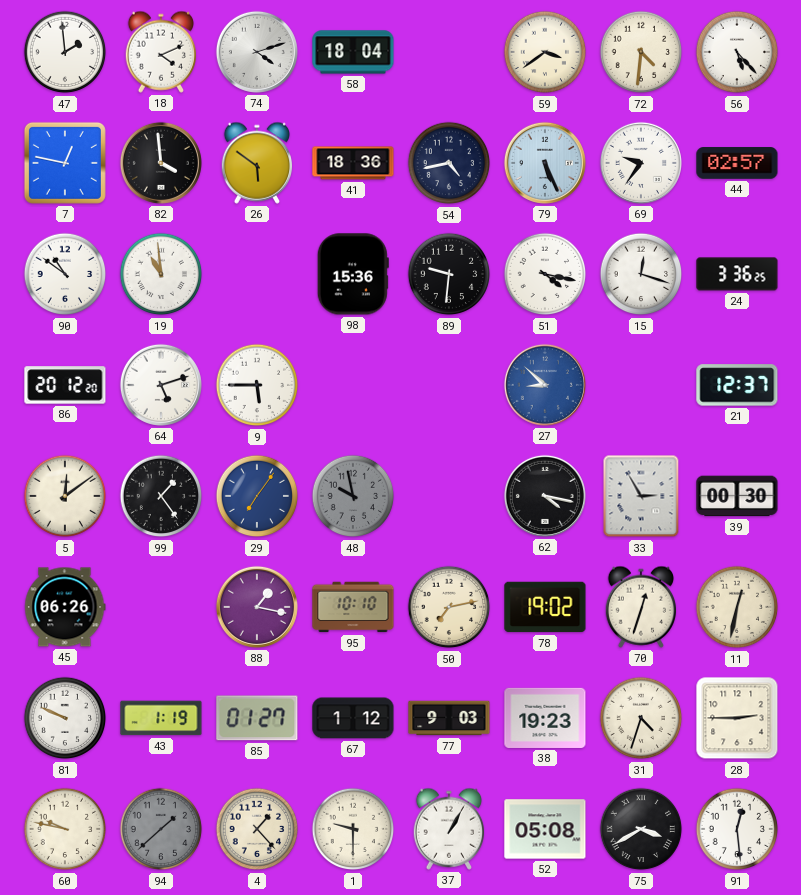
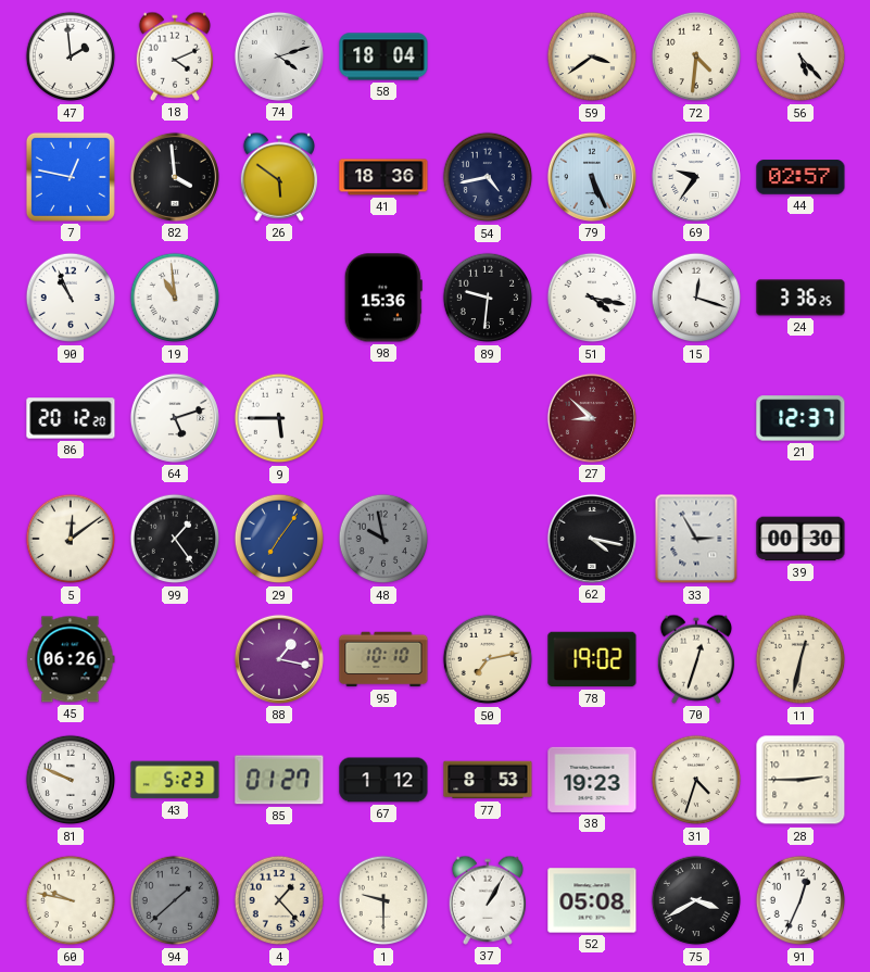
90: 10:51 -> 10:56
27 dial: blue -> burgundy
43: 1:19 -> 5:23
77: 9:03 -> 8:53
91: 12:29 -> 12:34
